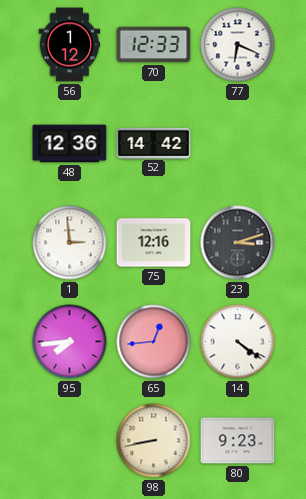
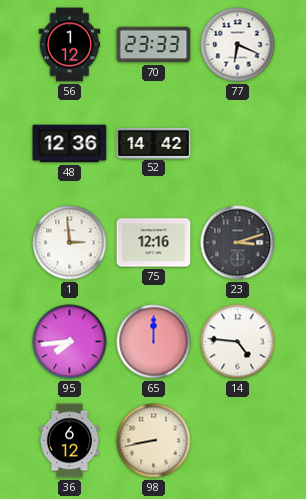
70: 12:33 -> 23:33
65: 12:44 -> 12:00
14: 4:21 -> 4:46
36: none -> 6:12
80: 9:23 -> none
